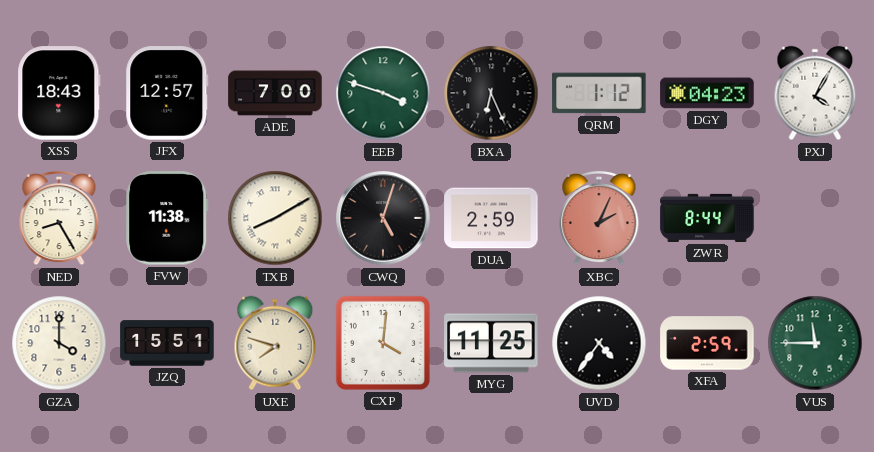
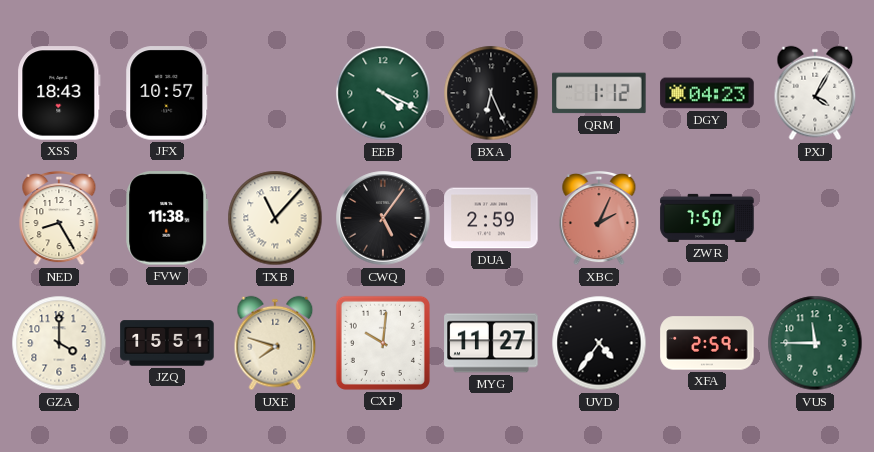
JFX: 12:57 -> 10:57
ADE: 7:00 -> none
EEB: 3:48 -> 4:19
TXB: 8:10 -> 11:07
CWQ: 5:03 -> 5:06
ZWR: 8:44 -> 7:50
CXP: 4:01 -> 10:01
MYG: 11:25 -> 11:27
